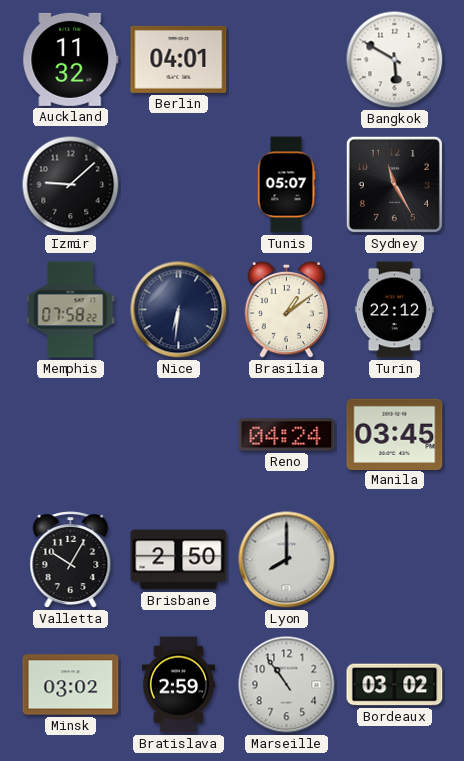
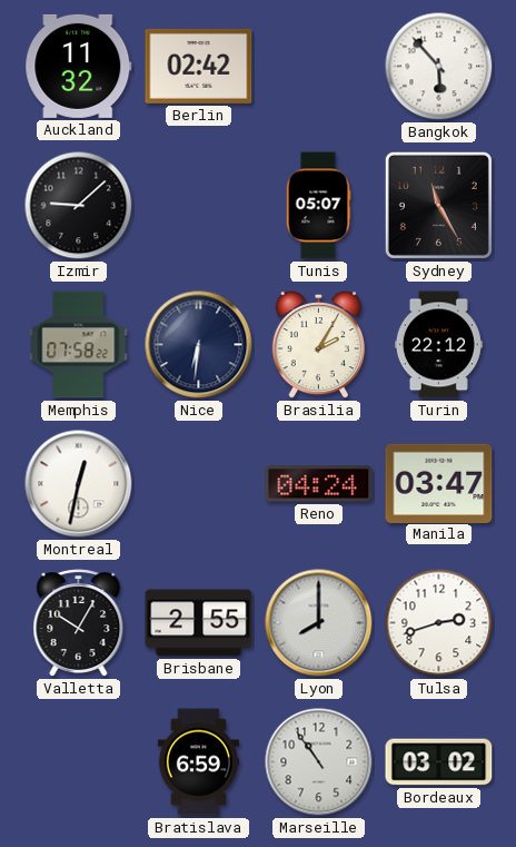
Berlin: 04:01 -> 02:42
Bangkok: 5:50 -> 5:53
Brasilia: 1:09 -> 2:05
Montreal: none -> 12:32
Manila: 03:45 -> 03:47
Brisbane: 2:50 -> 2:55
Tulsa: none -> 2:42
Minsk: 03:02 -> none
Bratislava: 2:59 -> 6:59
